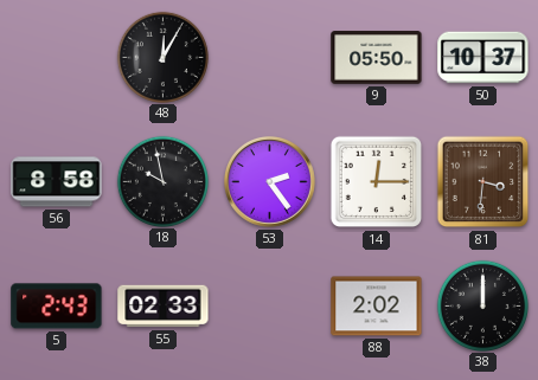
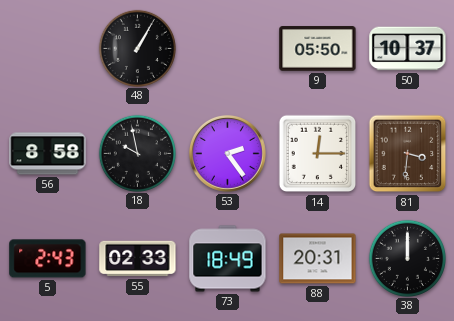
48: 12:05 -> 1:05
73: none -> 18:49
88: 2:02 -> 20:31
